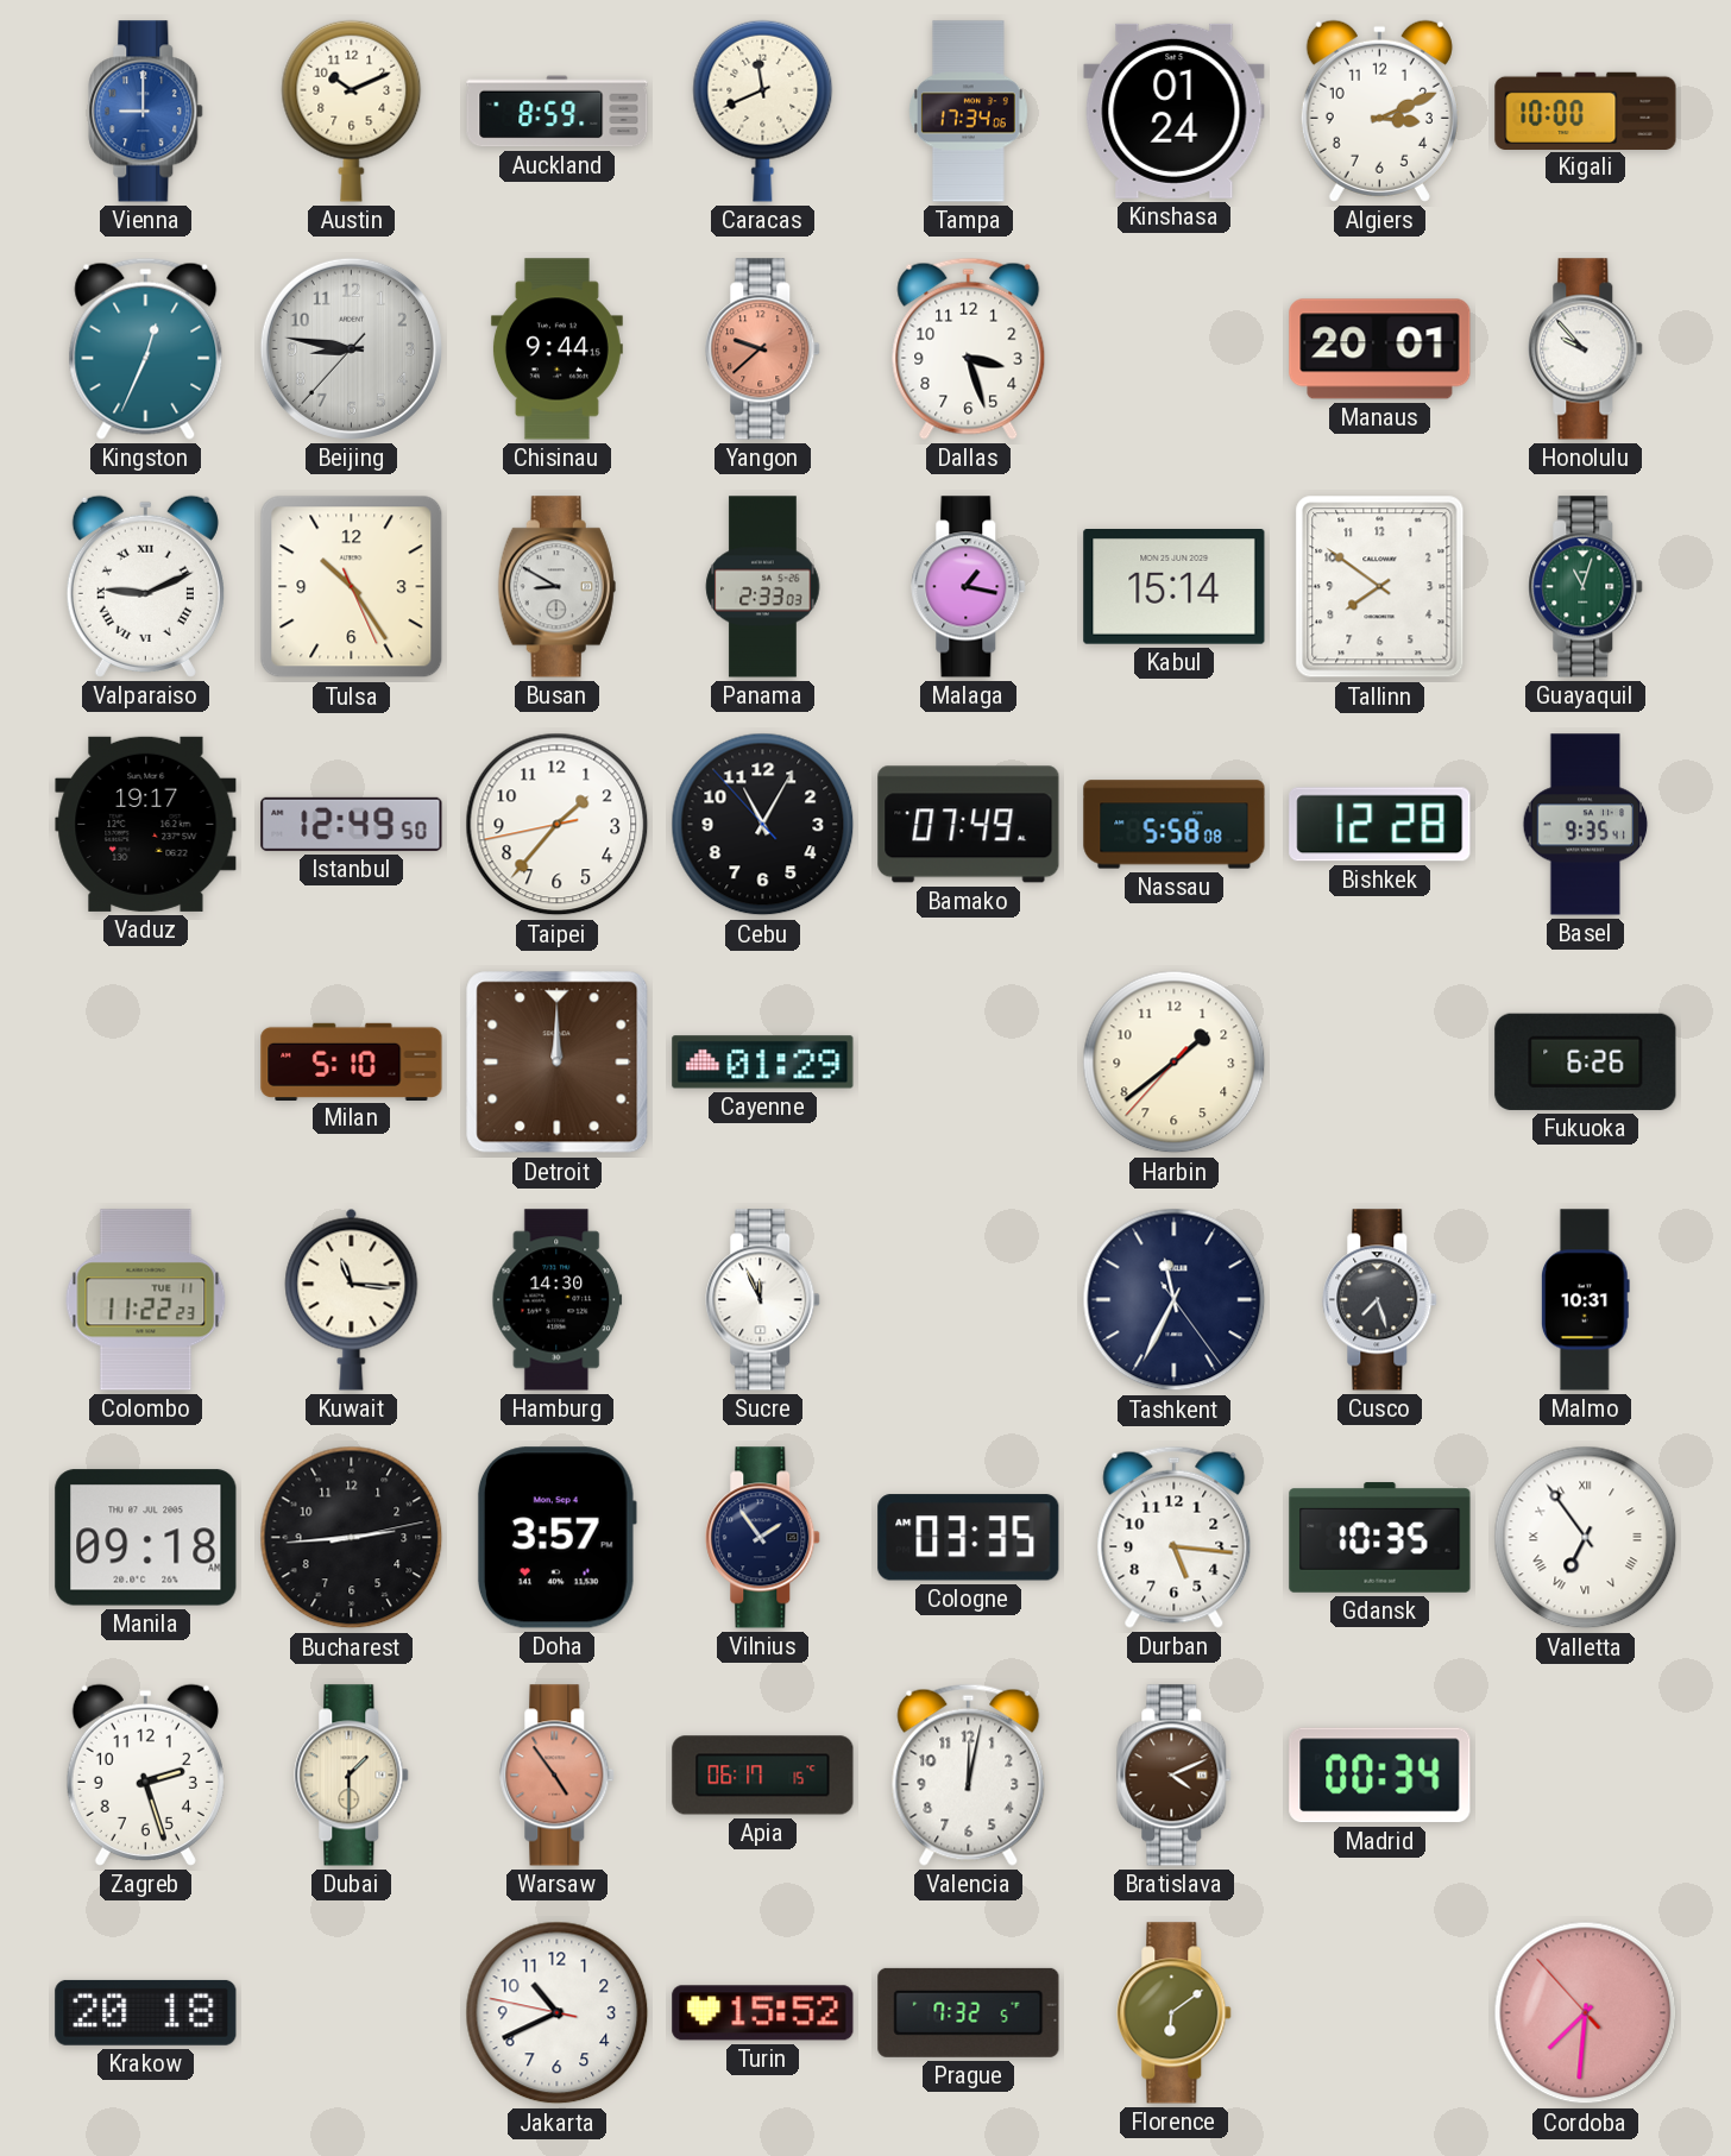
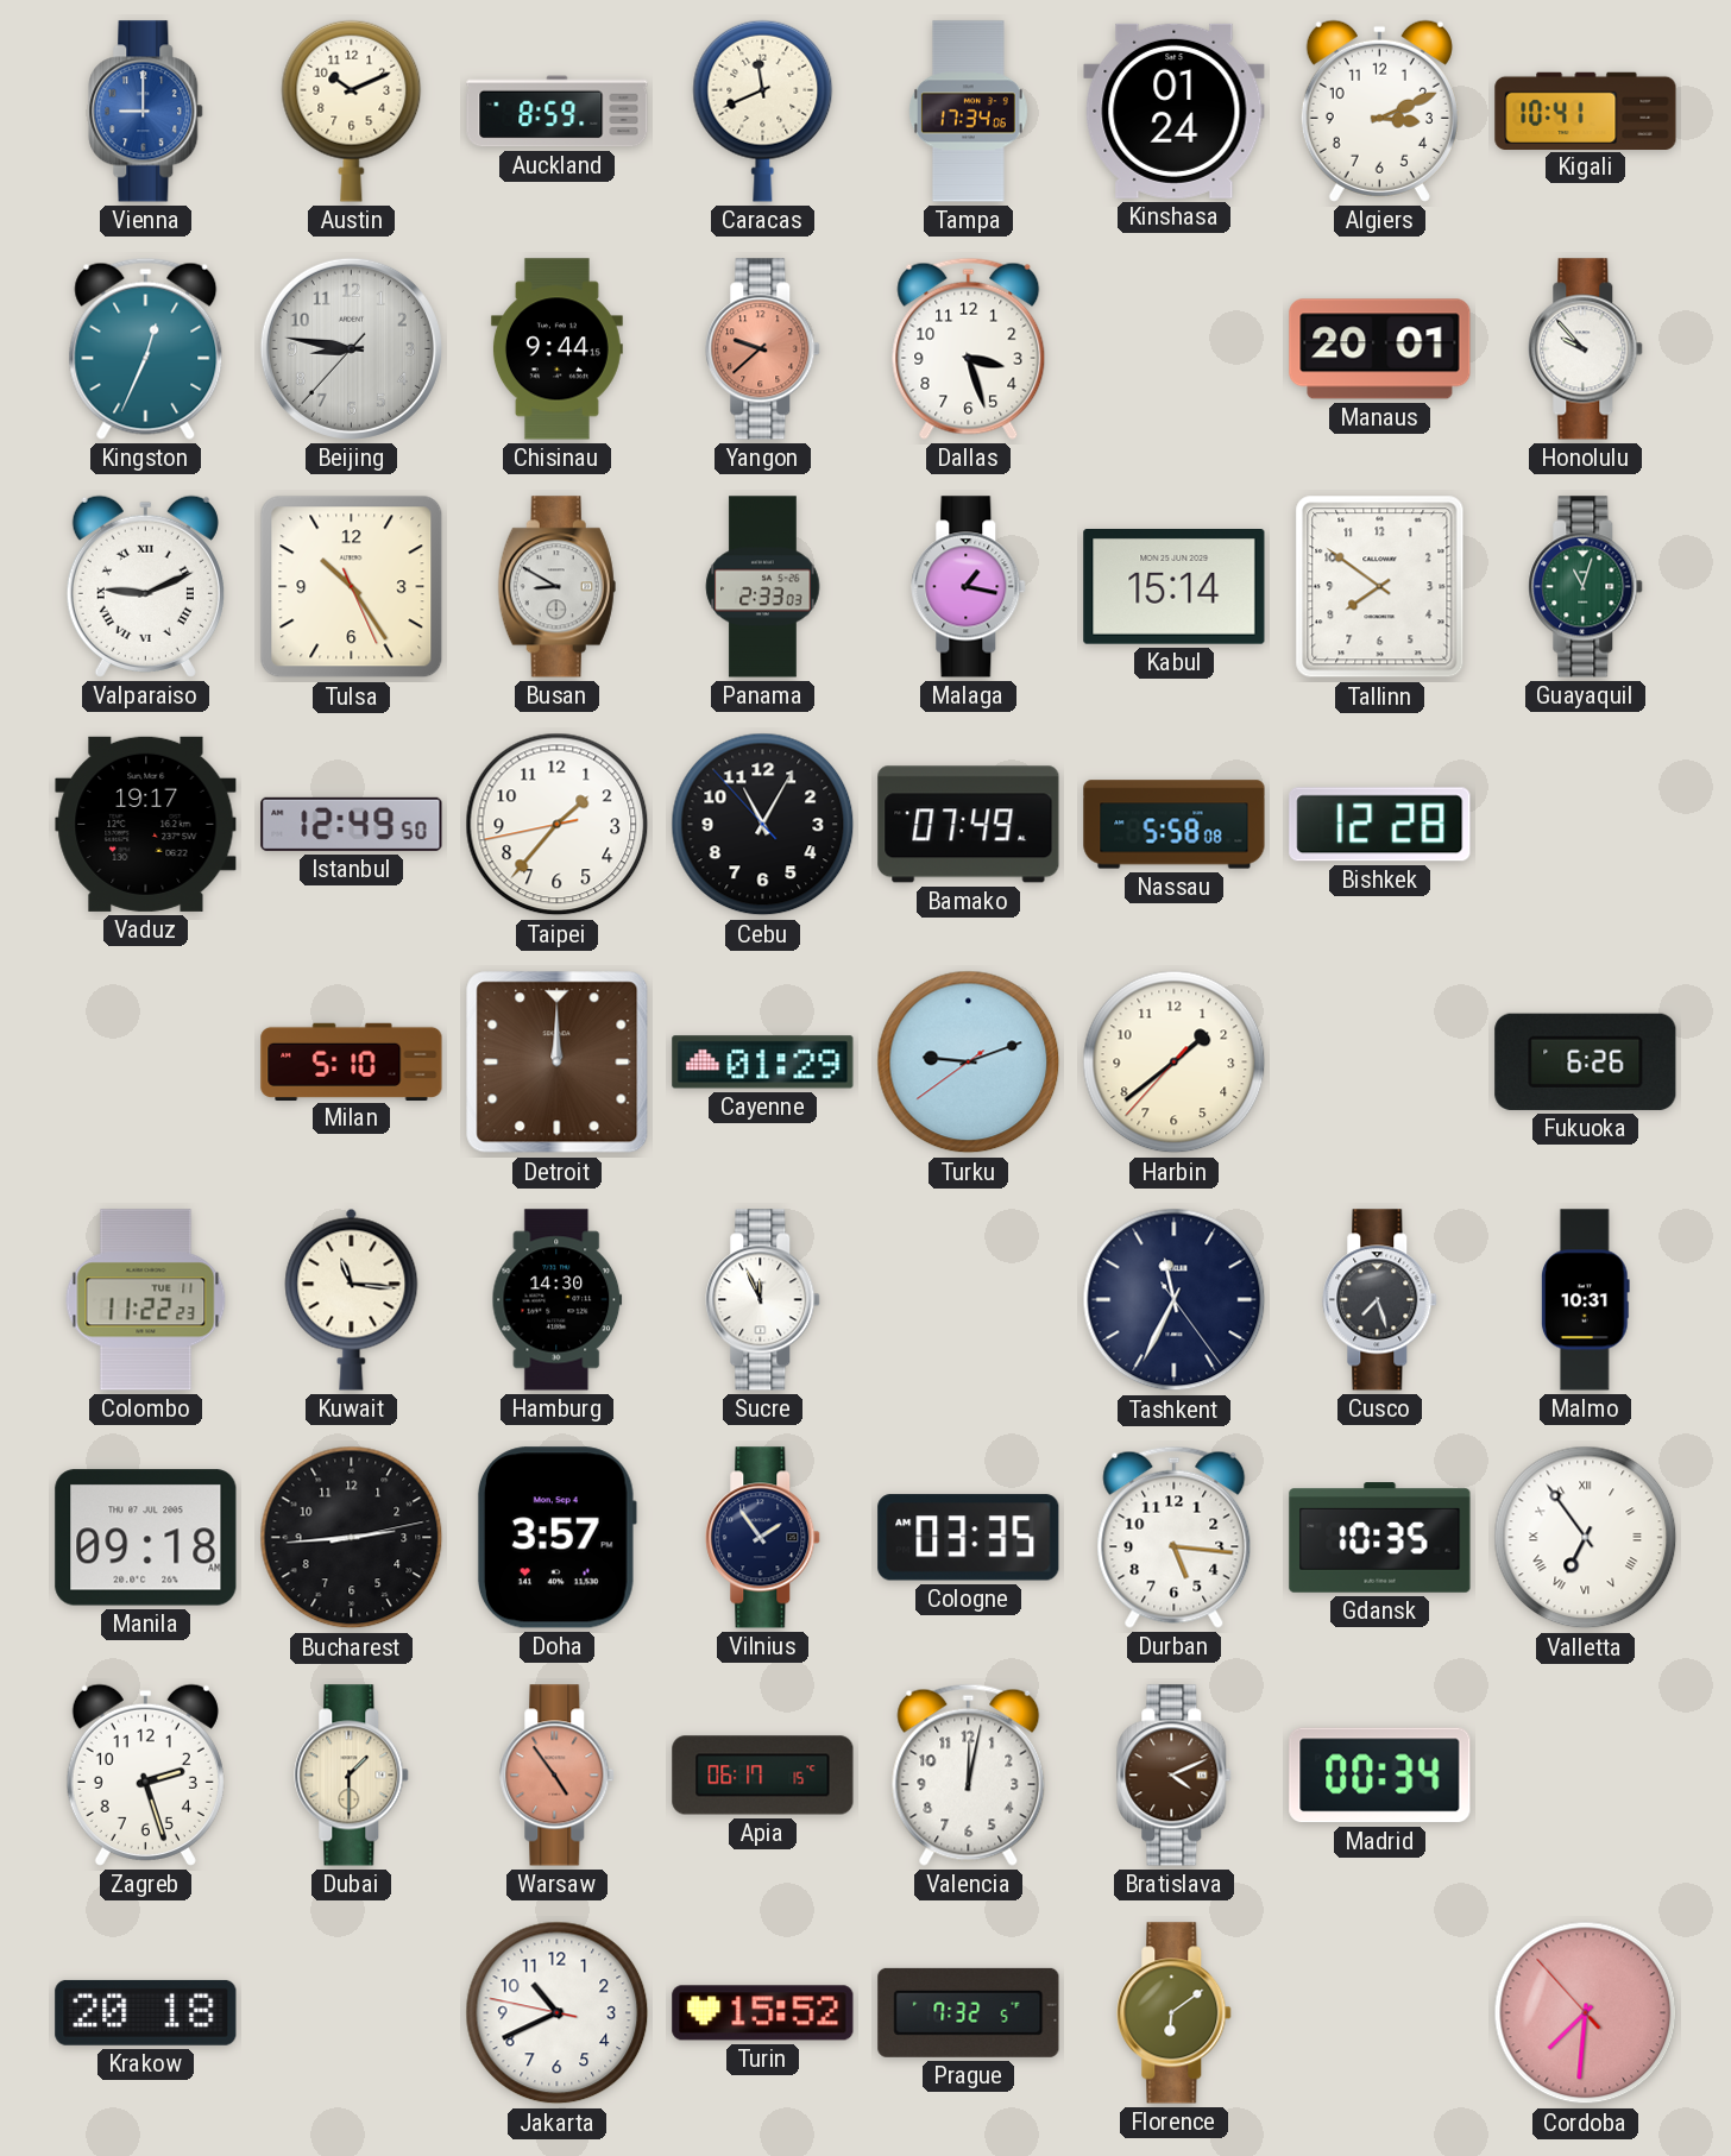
Kigali: 10:00 -> 10:41
Basel: 9:35 -> none
Turku: none -> 9:11
